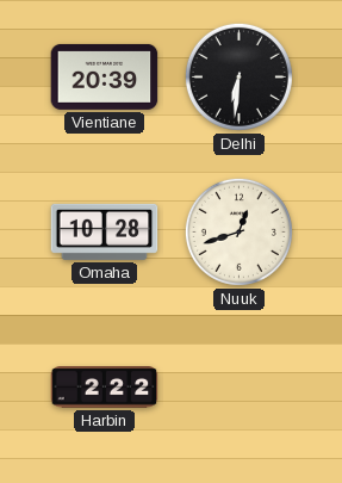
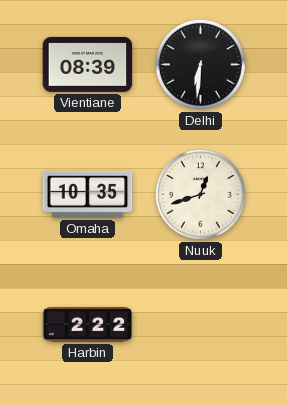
Vientiane: 20:39 -> 08:39
Omaha: 10:28 -> 10:35
